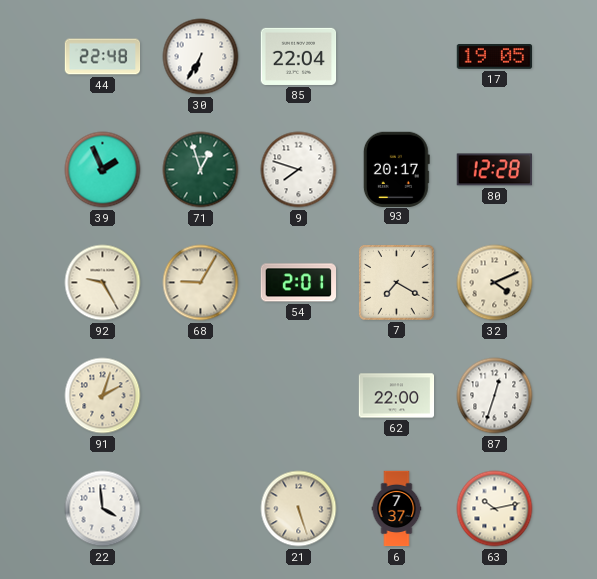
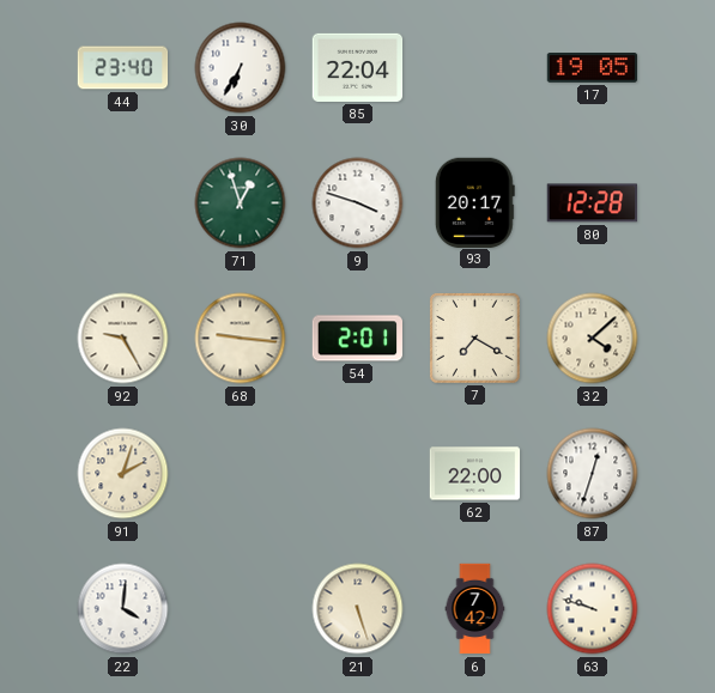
44: 22:48 -> 23:40
39: 1:56 -> none
9: 7:48 -> 3:48
68: 9:05 -> 9:16
32: 4:11 -> 4:08
22: 3:59 -> 4:01
6: 7:37 -> 7:42
63: 10:13 -> 9:48
